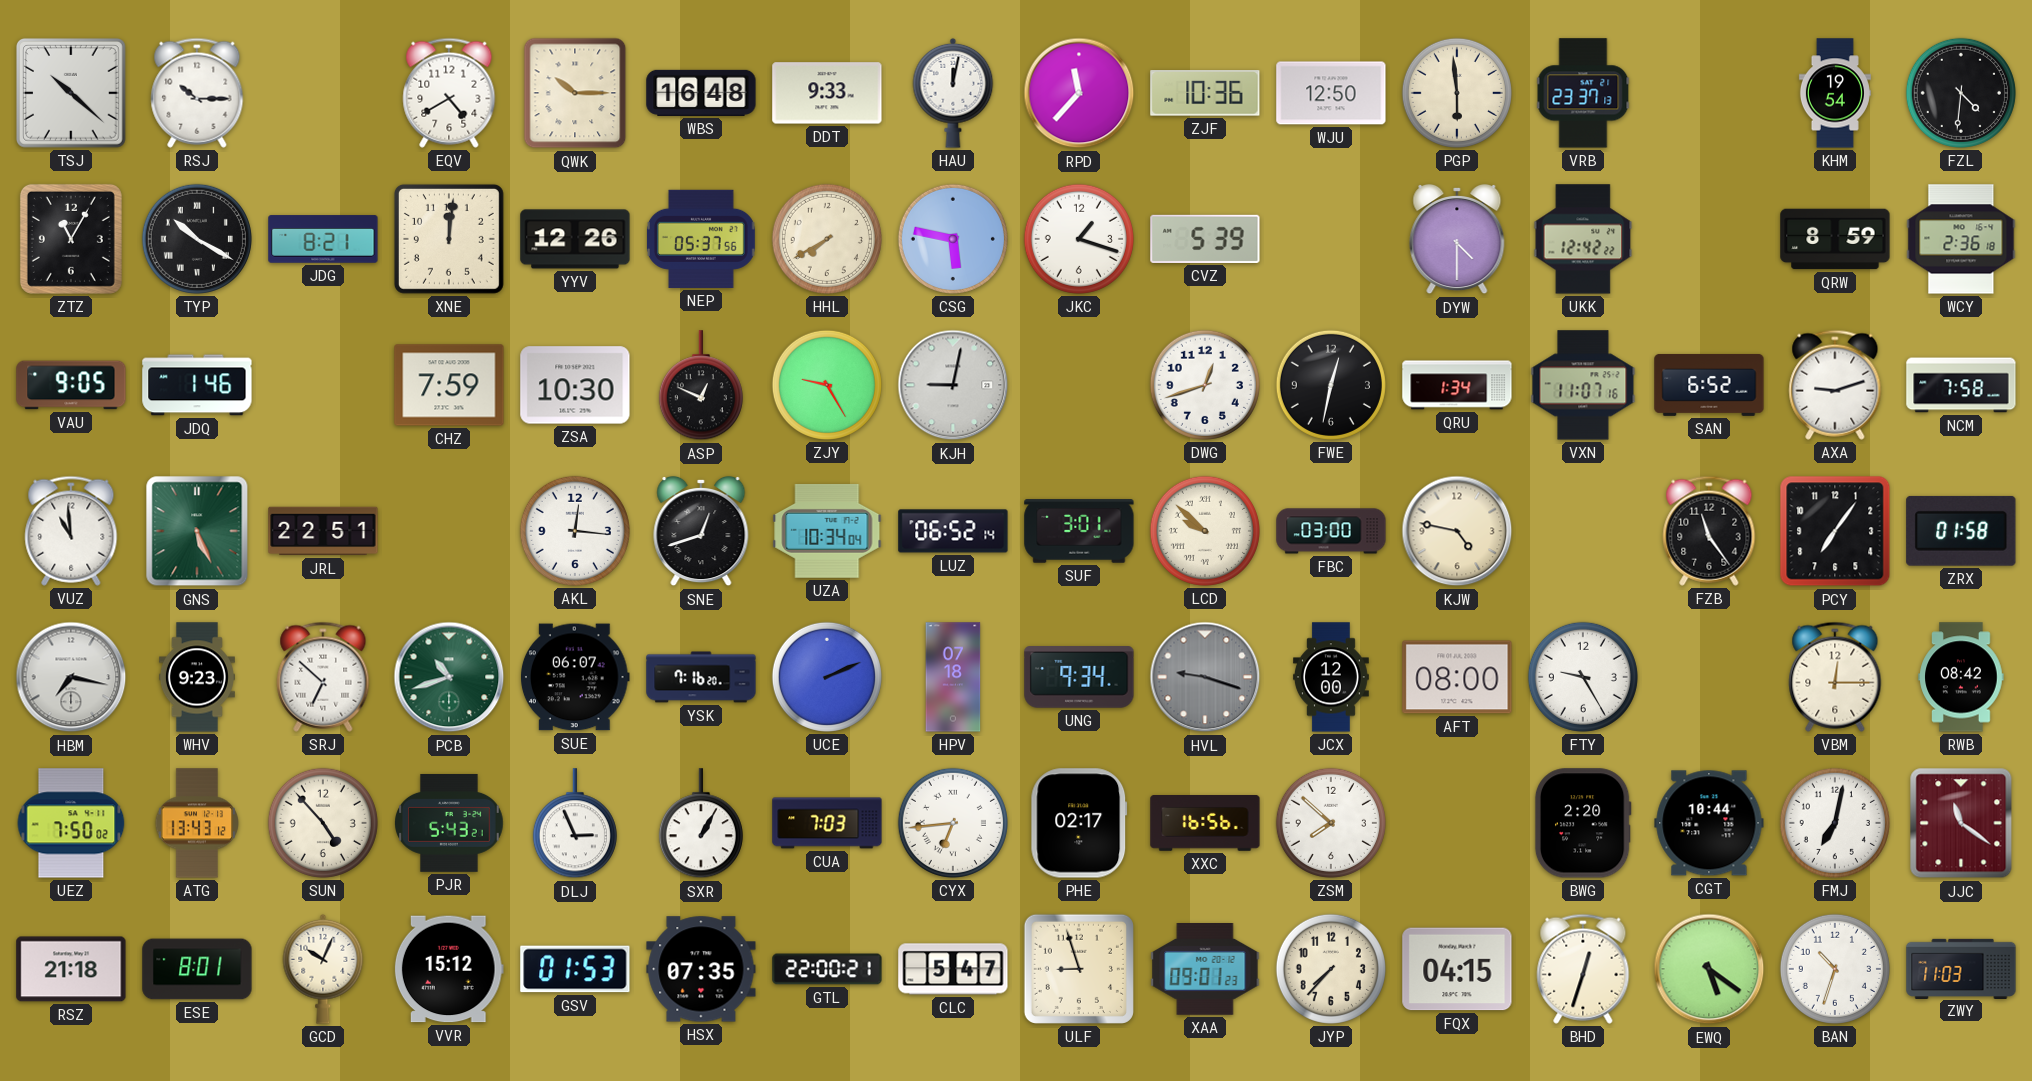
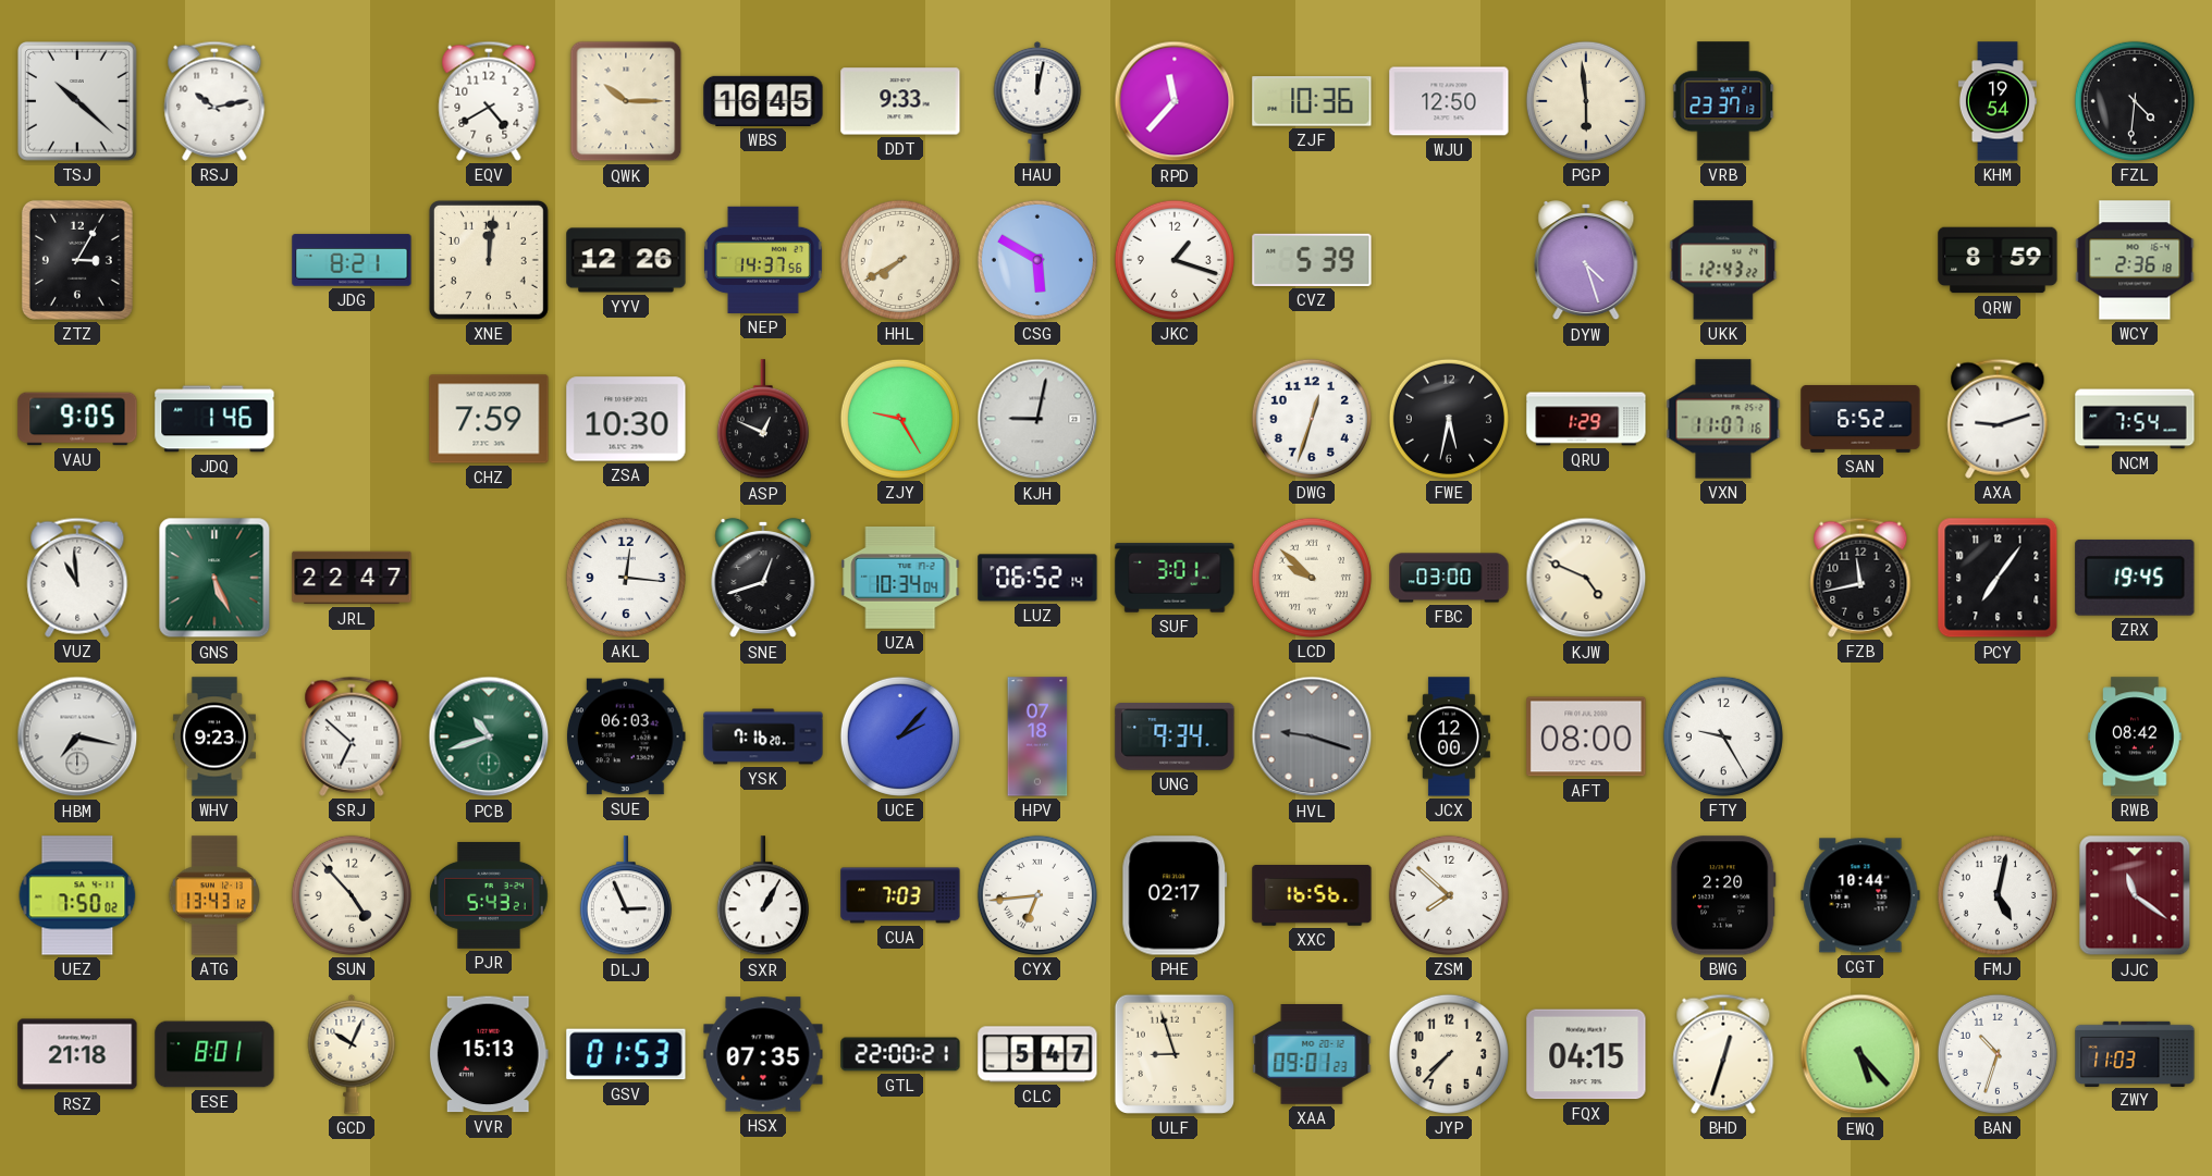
RSJ: 10:15 -> 10:13
WBS: 16:48 -> 16:45
ZTZ: 11:05 -> 3:05
TYP: 10:20 -> none
NEP: 05:37 -> 14:37
CSG: 5:47 -> 5:50
DYW: 4:30 -> 4:27
UKK: 12:42 -> 12:43
DWG: 12:42 -> 12:33
FWE: 12:32 -> 5:32
QRU: 1:34 -> 1:29
NCM: 7:58 -> 7:54
JRL: 22:51 -> 22:47
KJW: 4:47 -> 4:49
FZB: 11:24 -> 11:43
ZRX: 01:58 -> 19:45
SUE: 06:07 -> 06:03
UCE: 2:11 -> 2:07
VBM: 12:15 -> none
FMJ: 7:02 -> 5:02
VVR: 15:12 -> 15:13
EWQ: 5:21 -> 5:23
